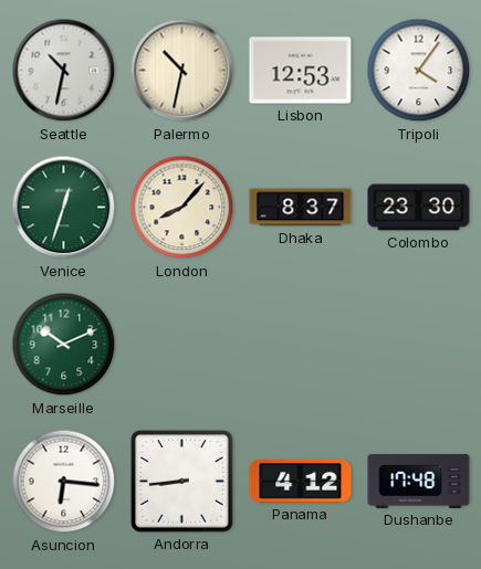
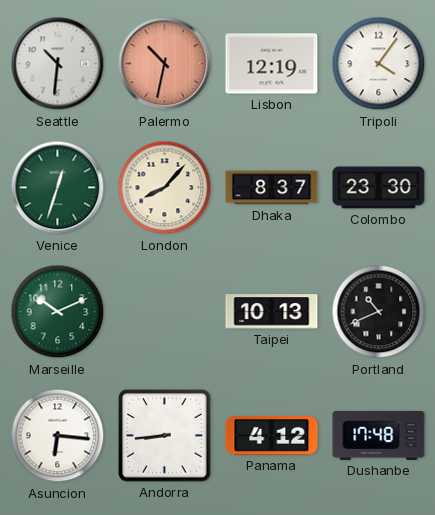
Seattle: 10:32 -> 10:31
Palermo dial: cream -> salmon
Lisbon: 12:53 -> 12:19
Taipei: none -> 10:13
Portland: none -> 10:41
